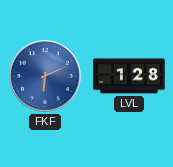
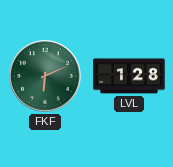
FKF dial: blue -> green
